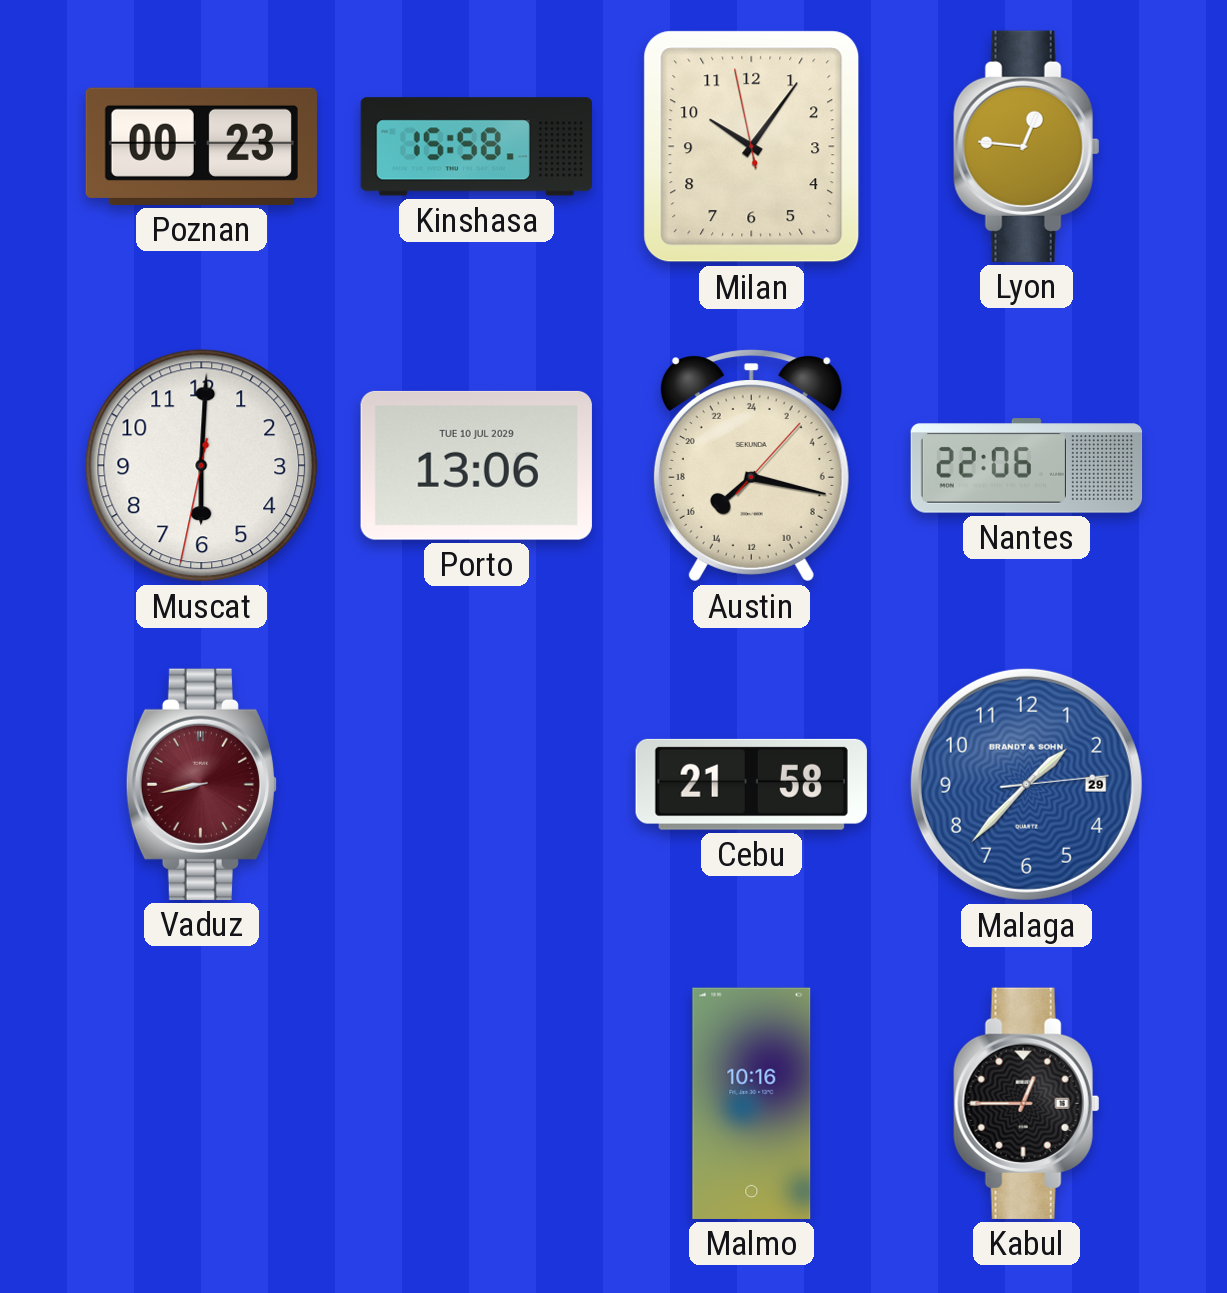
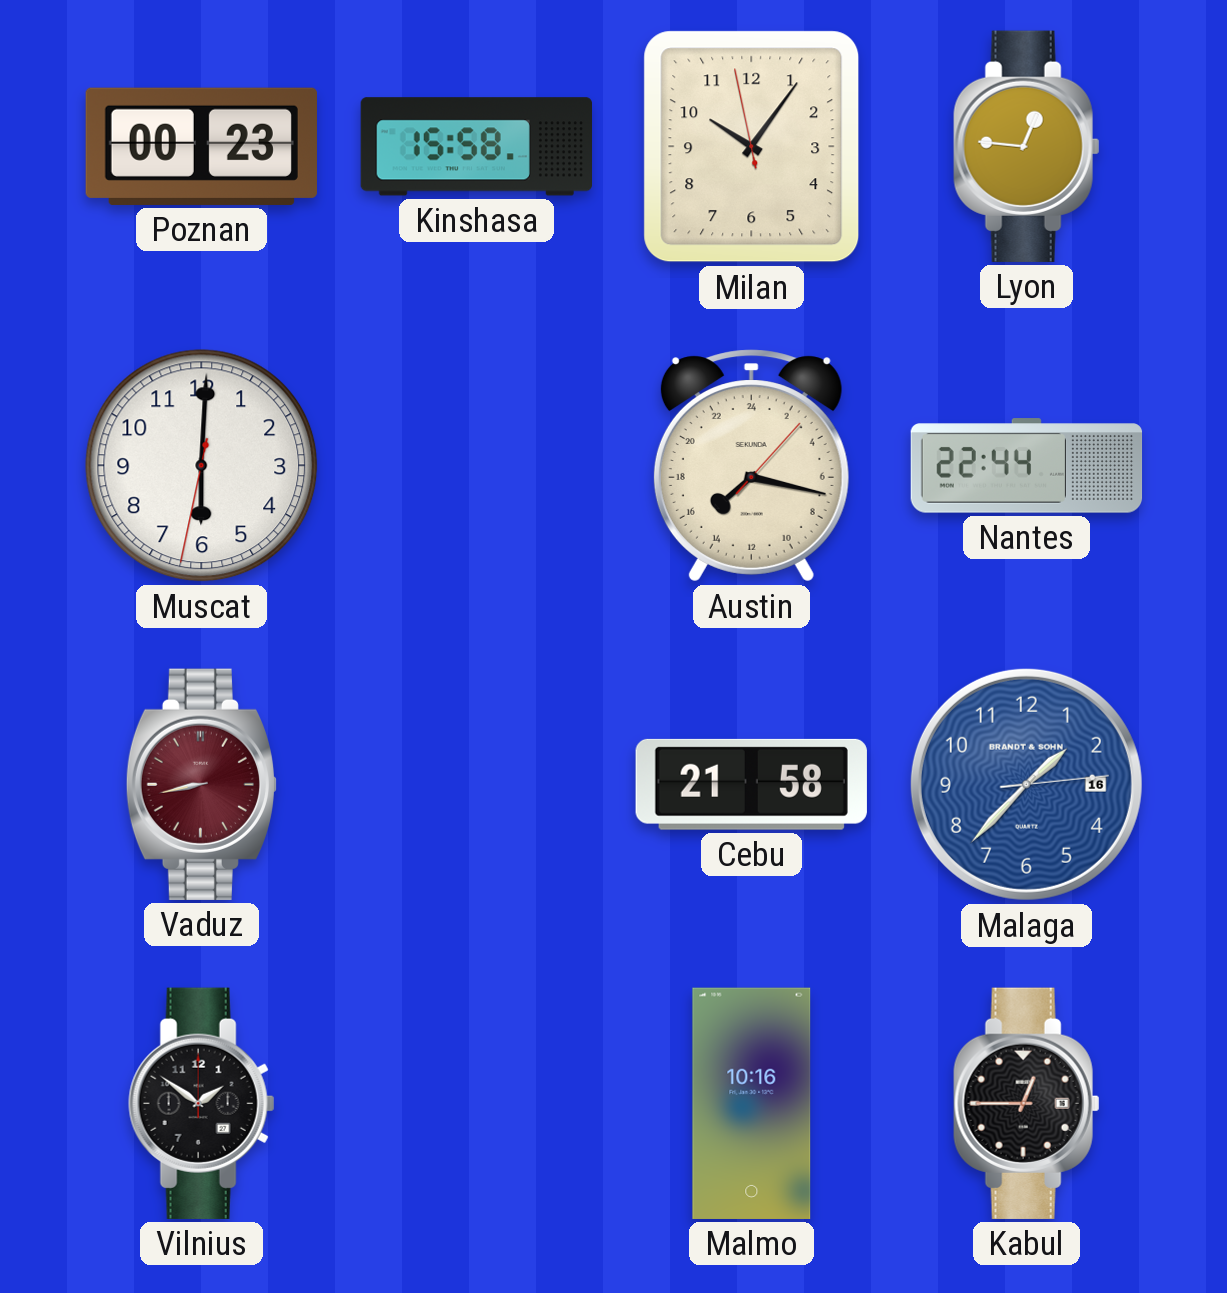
Porto: 13:06 -> none
Nantes: 22:06 -> 22:44
Malaga date: 29 -> 16
Vilnius: none -> 1:51
